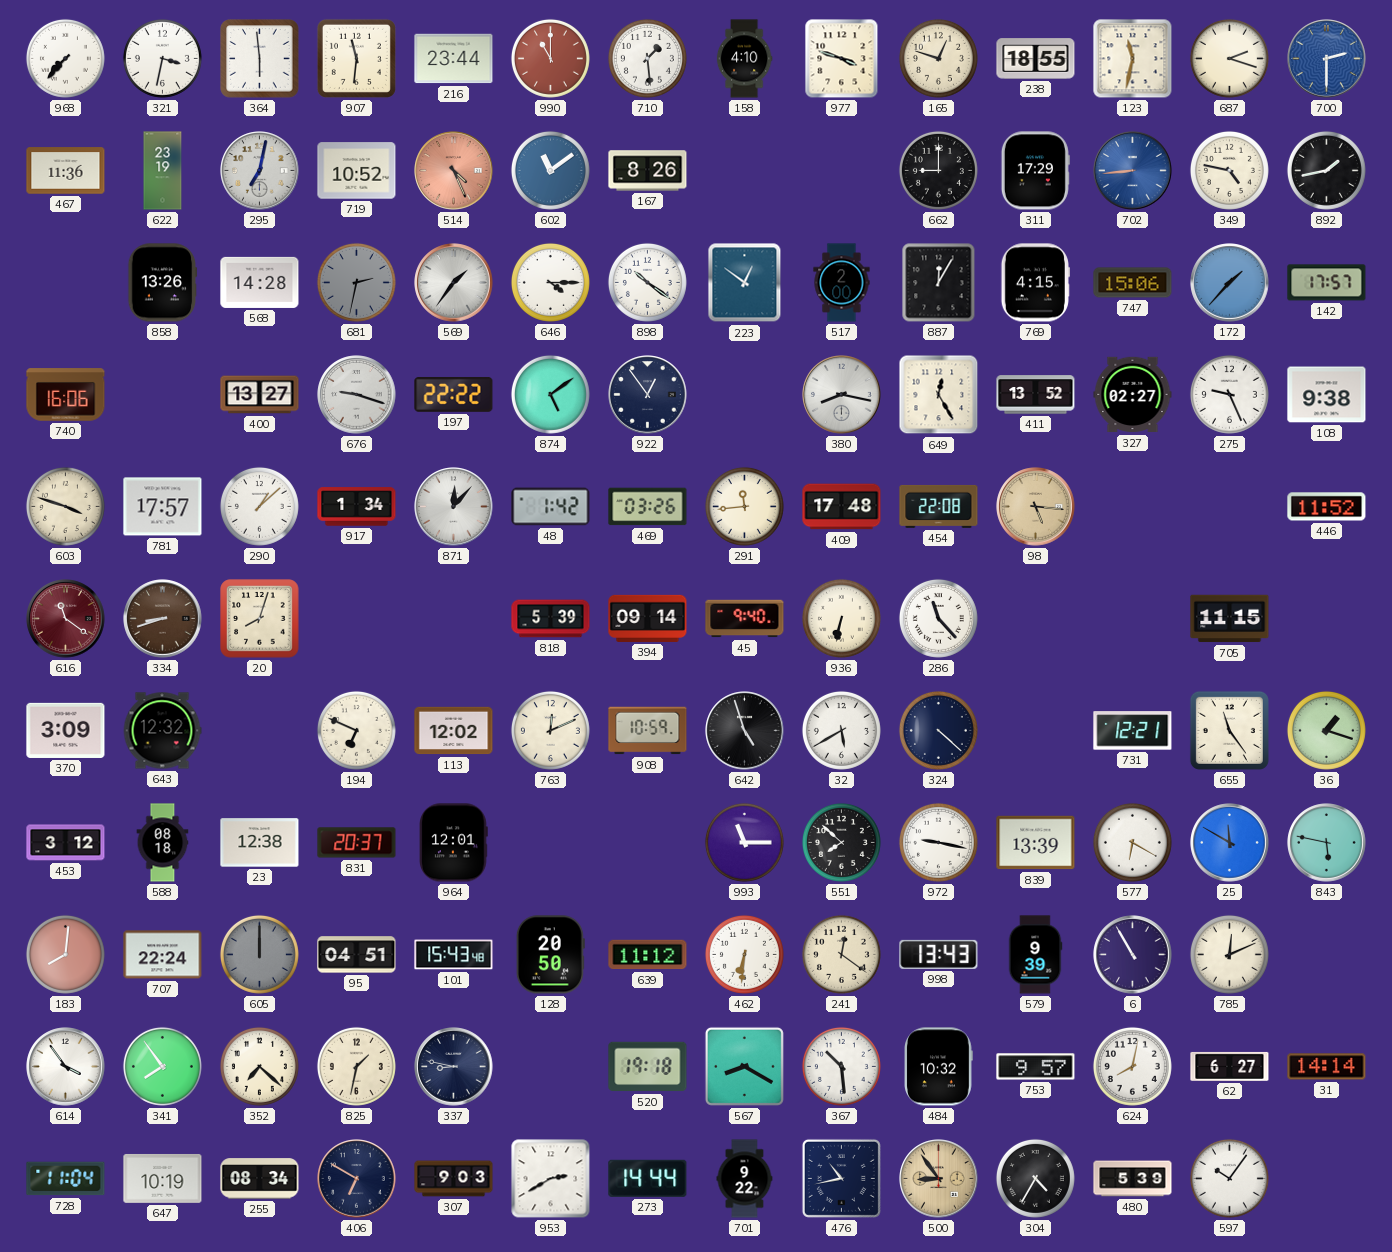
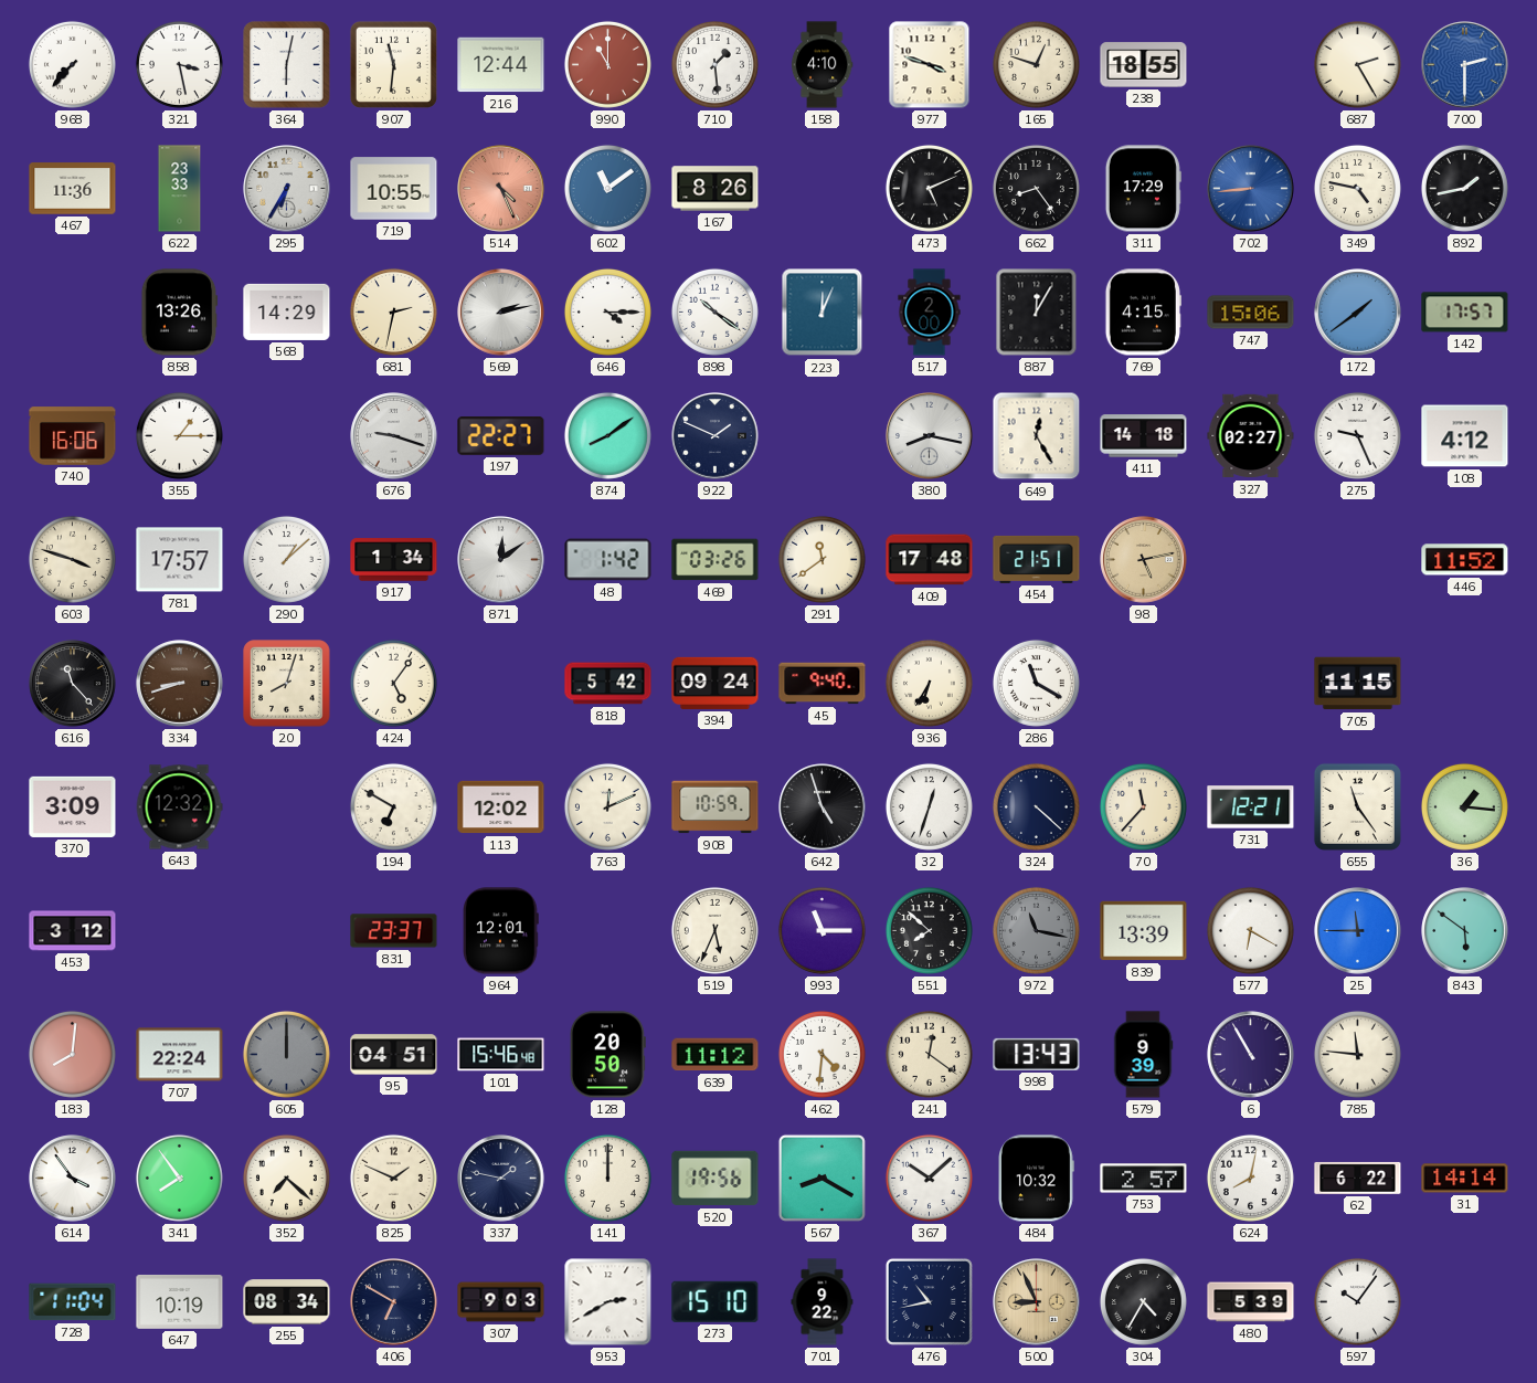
321: 3:32 -> 3:28
364: 5:59 -> 6:02
216: 23:44 -> 12:44
123: 11:32 -> none
687: 2:18 -> 2:25
622: 23:19 -> 23:33
295: 7:02 -> 6:35
719: 10:52 -> 10:55
473: none -> 5:11
662: 9:00 -> 8:24
568: 14:28 -> 14:29
681 dial: grey -> cream
569: 1:36 -> 2:13
223: 12:51 -> 12:04
172: 1:37 -> 1:39
355: none -> 1:15
400: 13:27 -> none
197: 22:22 -> 22:27
874: 5:09 -> 8:09
922: 12:54 -> 1:49
411: 13:52 -> 14:18
108: 9:38 -> 4:12
871: 12:07 -> 12:09
291: 11:44 -> 11:39
454: 22:08 -> 21:51
98: 5:16 -> 5:13
616: 11:21 -> 11:23
616 dial: burgundy -> black
424: none -> 5:06
818: 5:39 -> 5:42
394: 09:14 -> 09:24
936: 6:32 -> 6:35
286: 11:23 -> 11:20
194: 6:49 -> 6:50
32: 5:40 -> 12:33
70: none -> 11:37
36: 1:18 -> 1:16
588: 08:18 -> none
23: 12:38 -> none
831: 20:37 -> 23:37
519: none -> 5:34
972: 9:17 -> 11:17
972 dial: white -> grey
25: 11:50 -> 11:45
843: 5:47 -> 5:51
101: 15:43 -> 15:46
462: 6:31 -> 4:31
785: 12:11 -> 11:46
825: 1:32 -> 1:49
337: 8:47 -> 1:47
141: none -> 12:00
520: 19:18 -> 19:56
367: 10:29 -> 10:08
753: 9:57 -> 2:57
62: 6:27 -> 6:22
273: 14:44 -> 15:10
500: 8:54 -> 8:56
